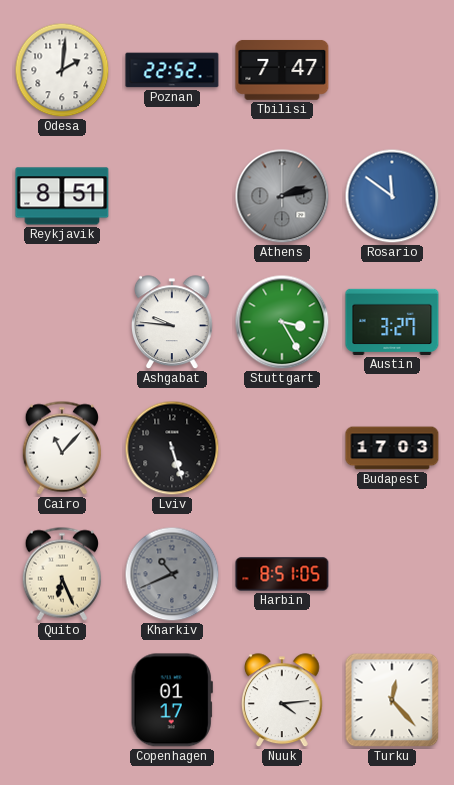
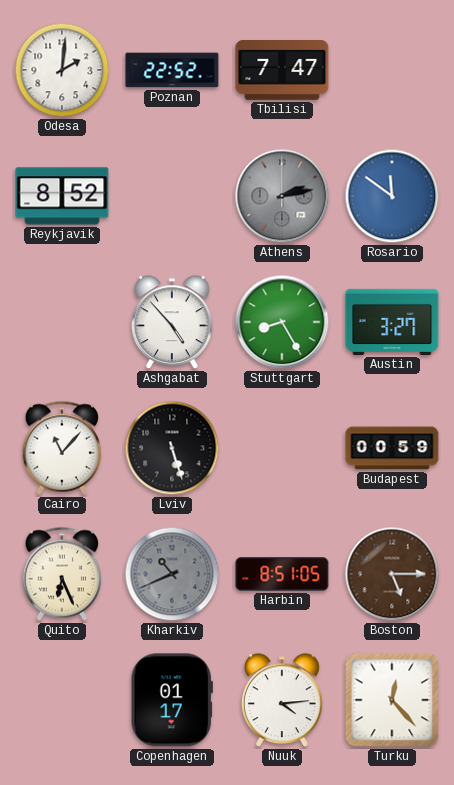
Reykjavik: 8:51 -> 8:52
Ashgabat: 9:46 -> 4:53
Stuttgart: 3:25 -> 8:25
Budapest: 17:03 -> 00:59
Boston: none -> 5:15
